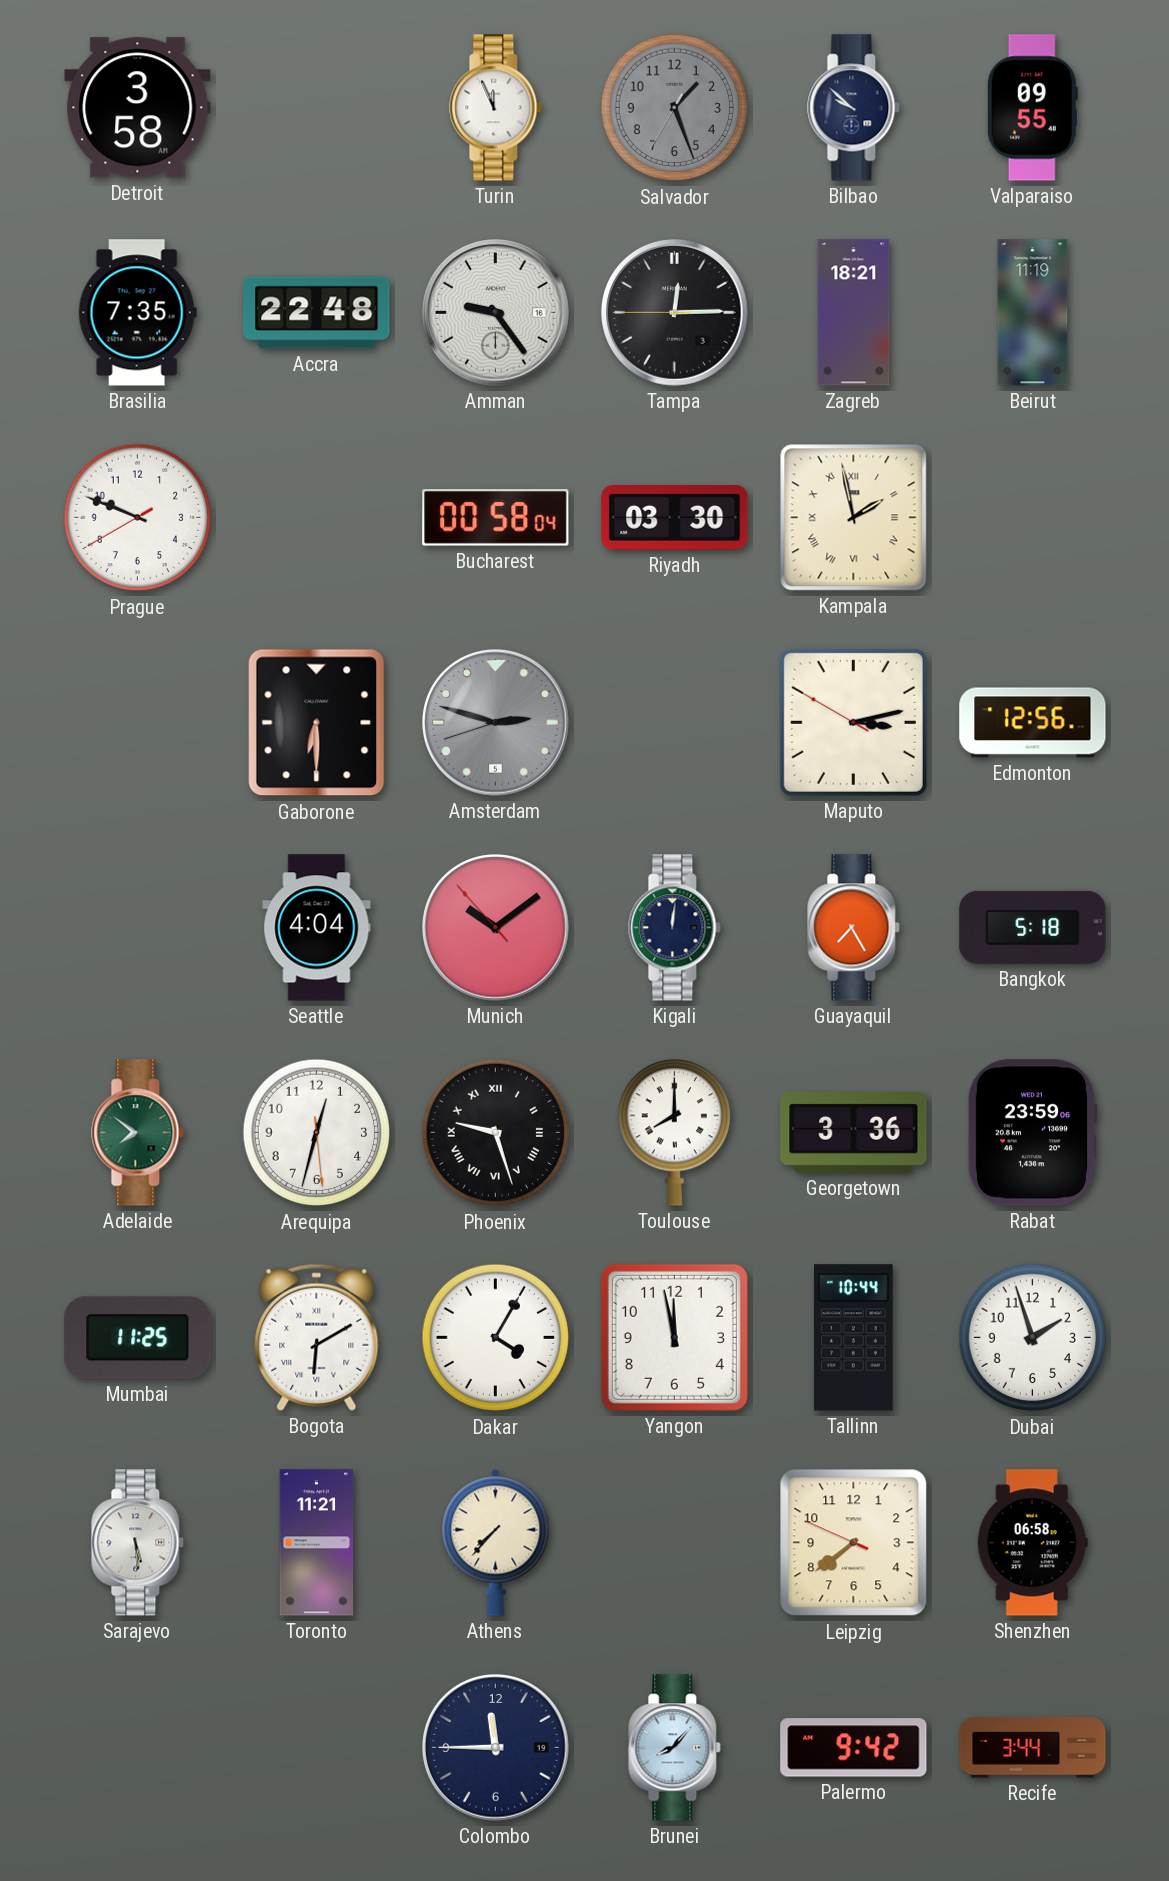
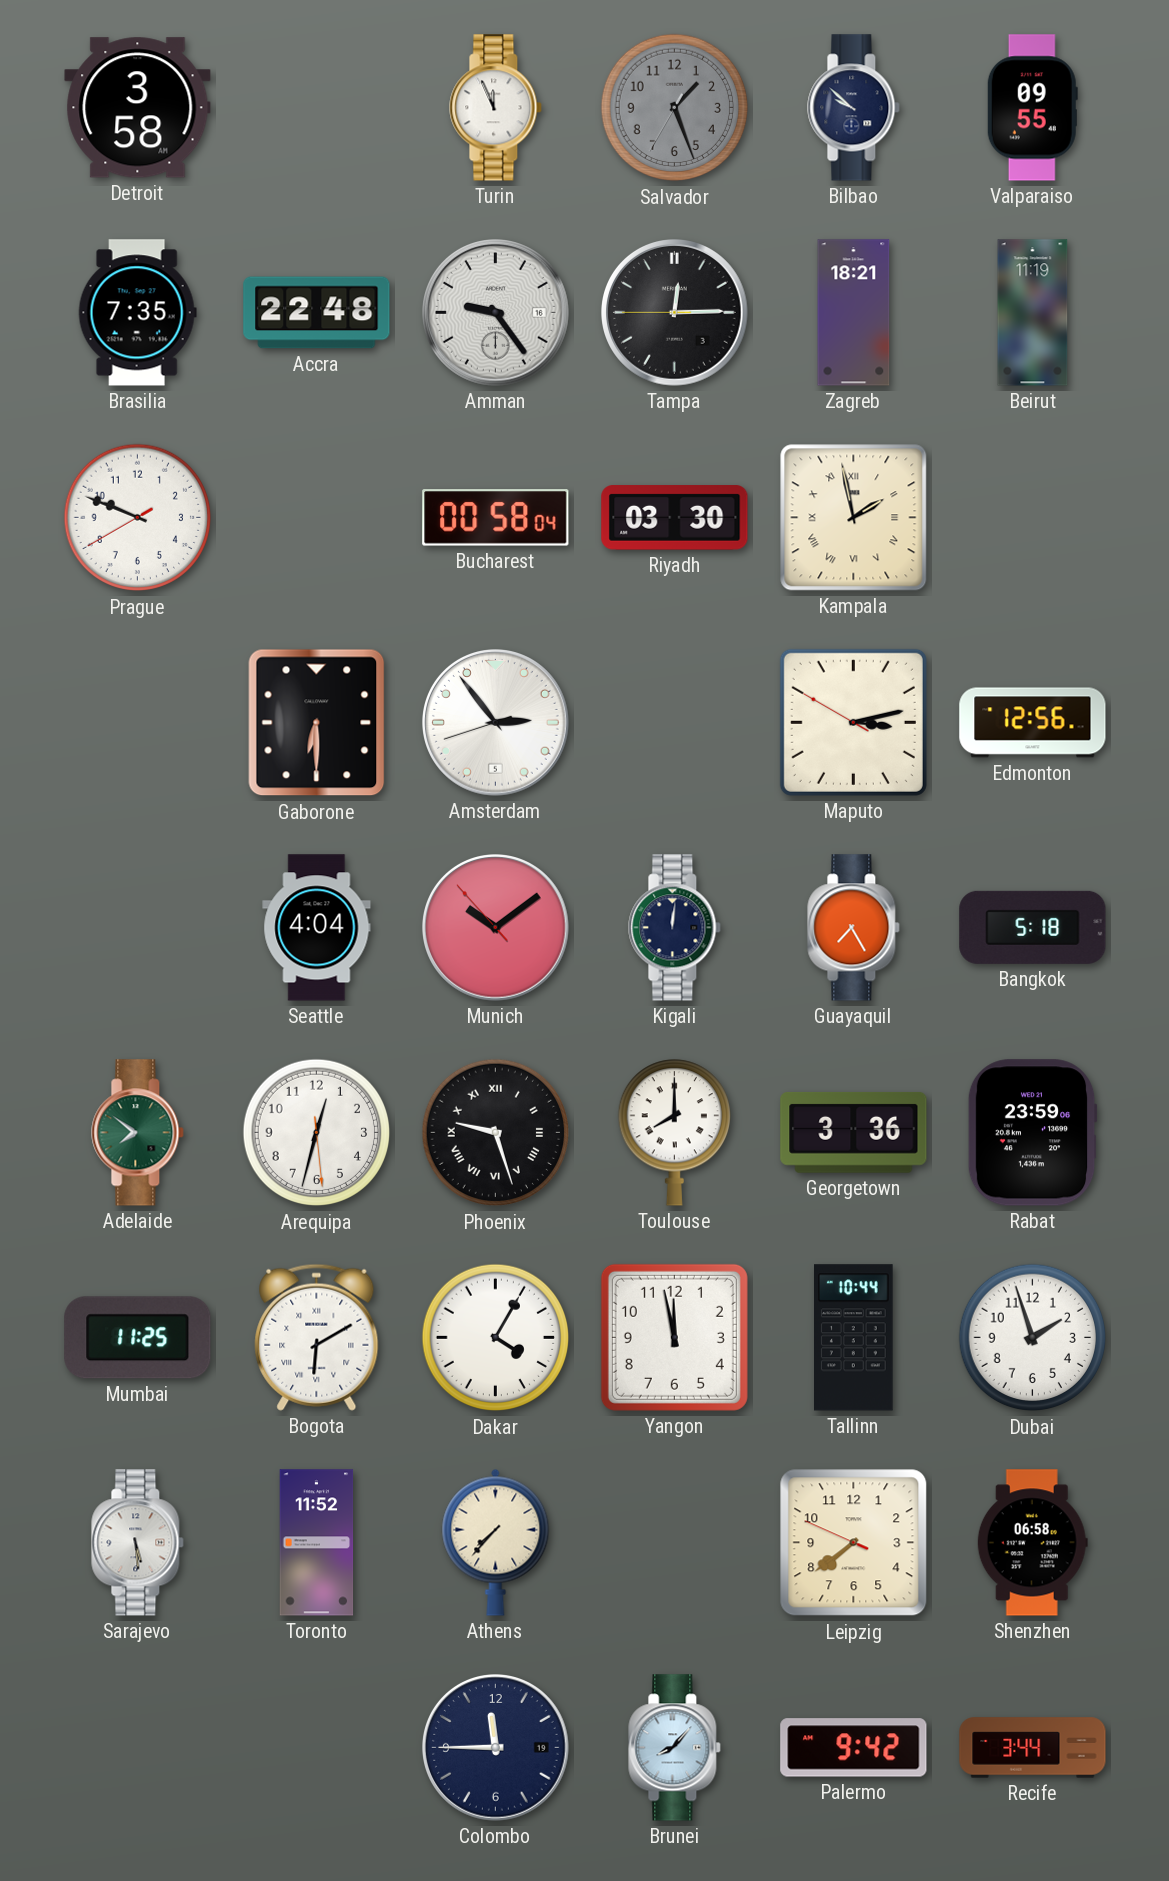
Amsterdam: 2:47 -> 2:53
Amsterdam dial: grey -> white
Toronto: 11:21 -> 11:52
